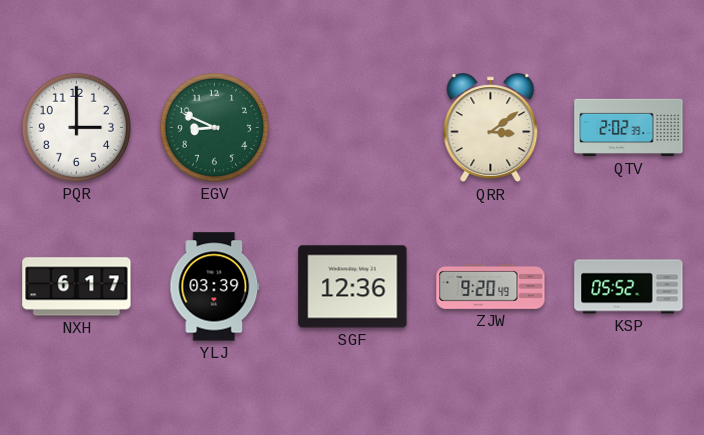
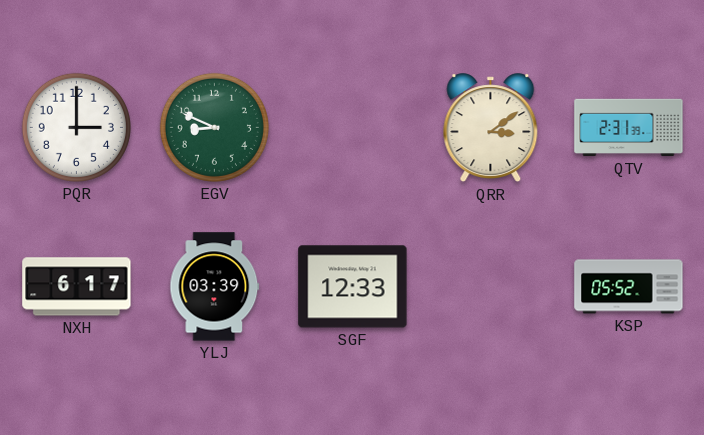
QTV: 2:02 -> 2:31
SGF: 12:36 -> 12:33
ZJW: 9:20 -> none
